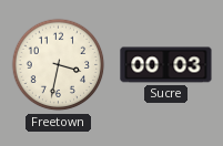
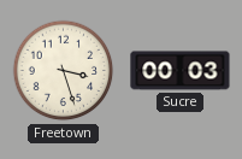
Freetown: 3:32 -> 3:27
